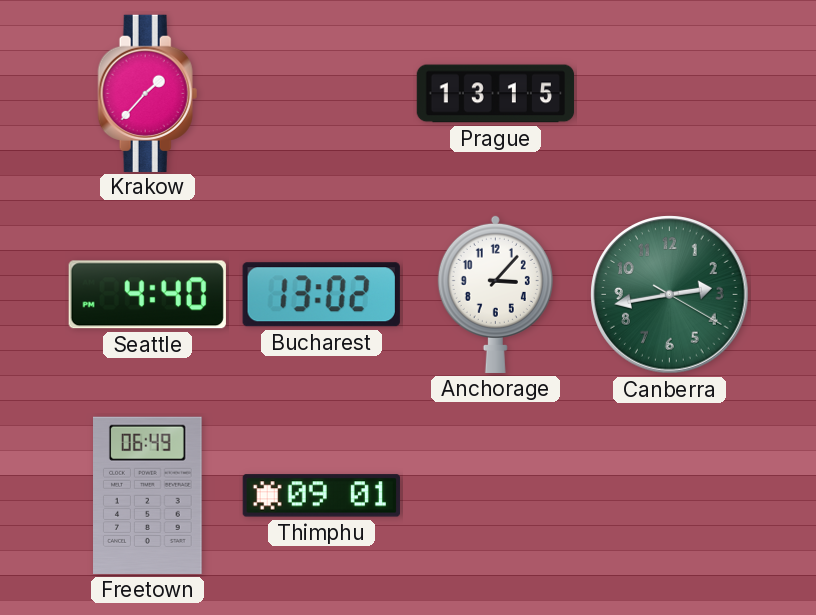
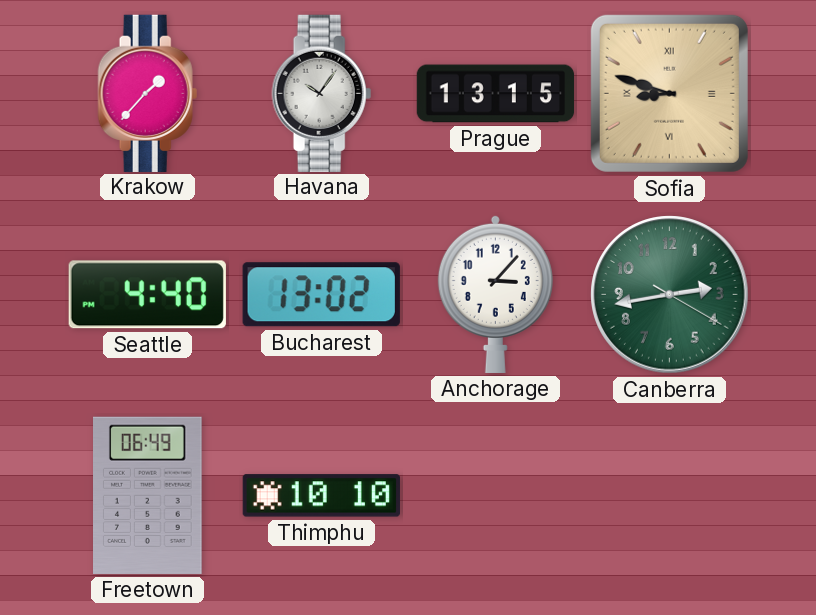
Havana: none -> 10:06
Sofia: none -> 8:48
Thimphu: 09:01 -> 10:10
